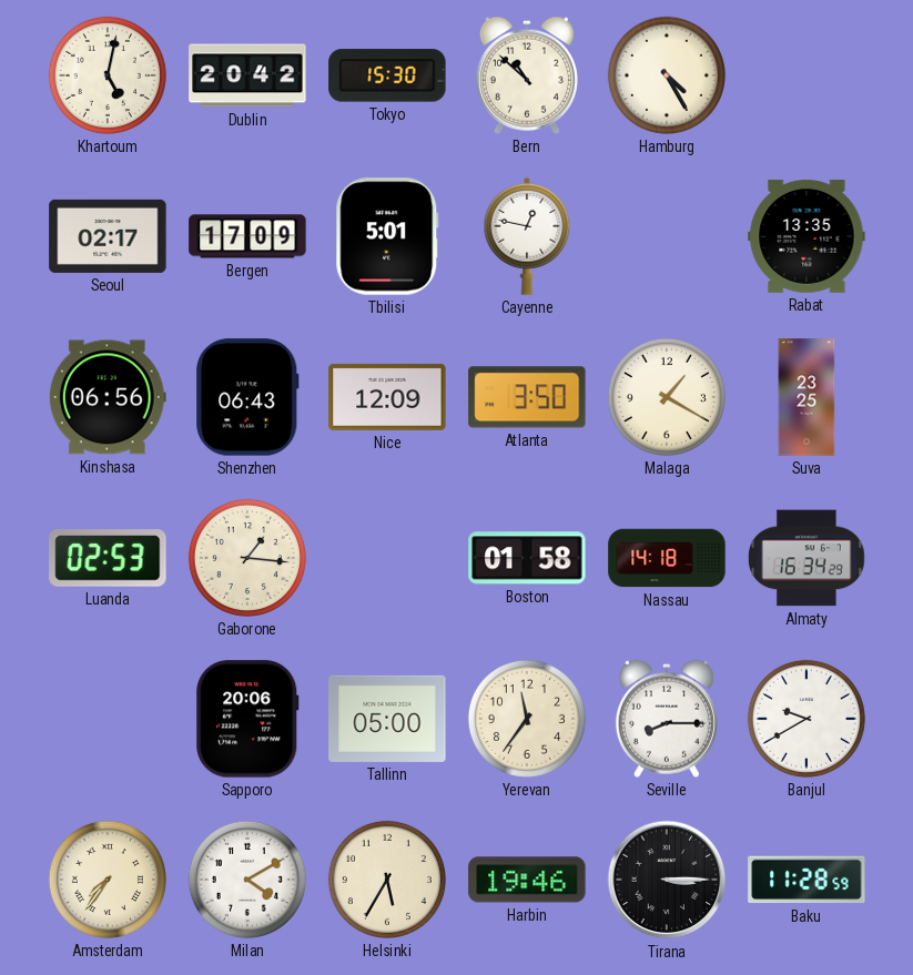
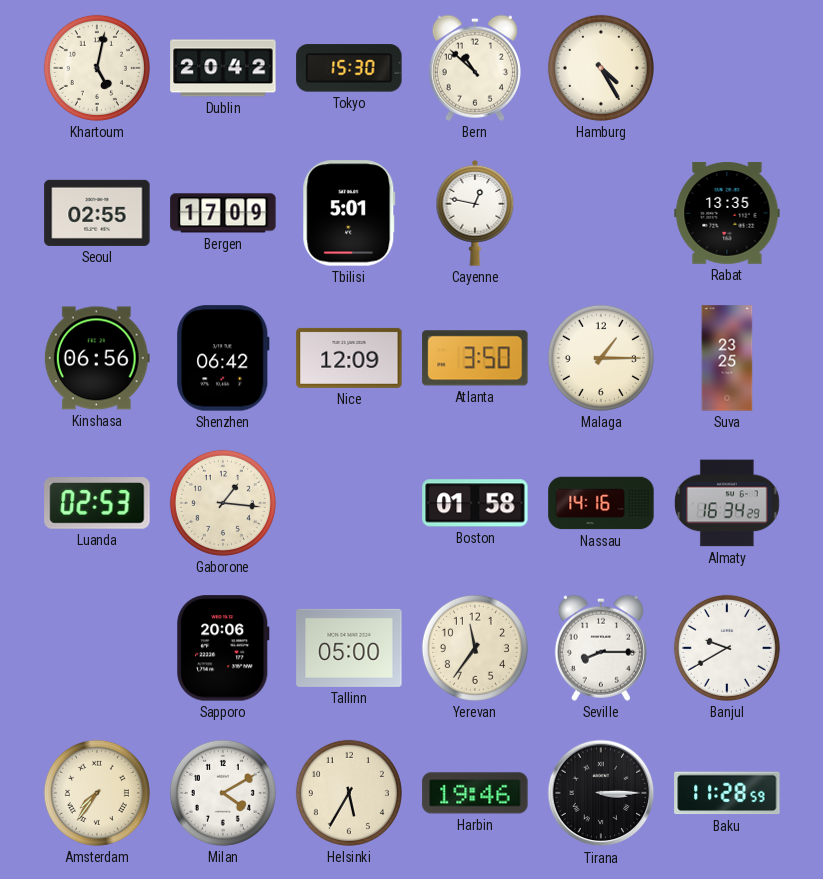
Seoul: 02:17 -> 02:55
Shenzhen: 06:43 -> 06:42
Malaga: 1:20 -> 1:15
Nassau: 14:18 -> 14:16
